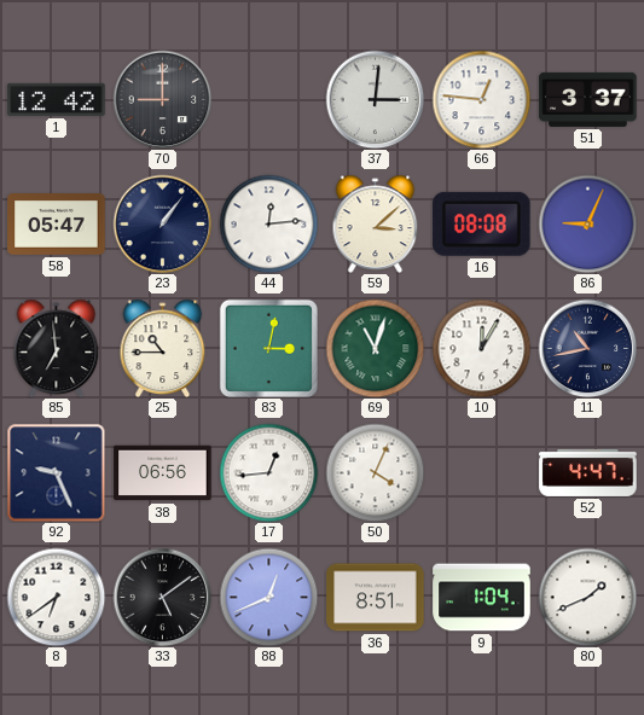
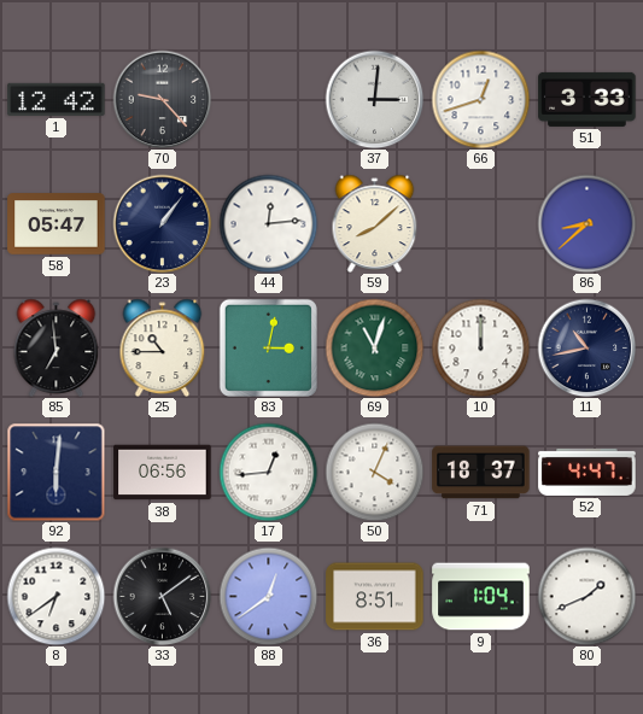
70: 9:00 -> 9:23
66: 12:46 -> 12:42
51: 3:37 -> 3:33
59: 3:08 -> 8:08
16: 08:08 -> none
86: 9:04 -> 8:38
10: 12:05 -> 12:00
92: 9:26 -> 6:01
71: none -> 18:37
88: 12:41 -> 12:39
